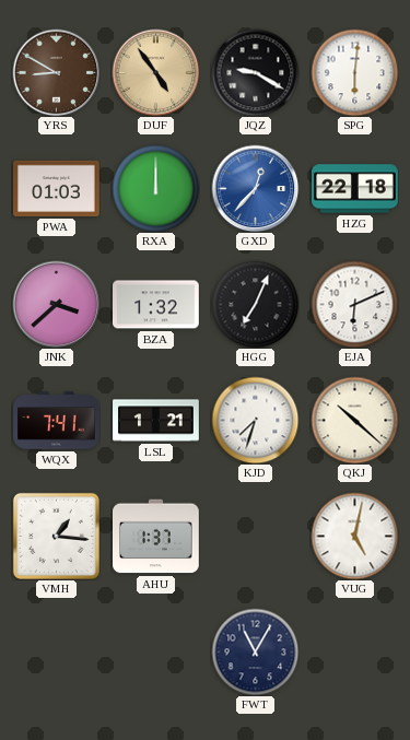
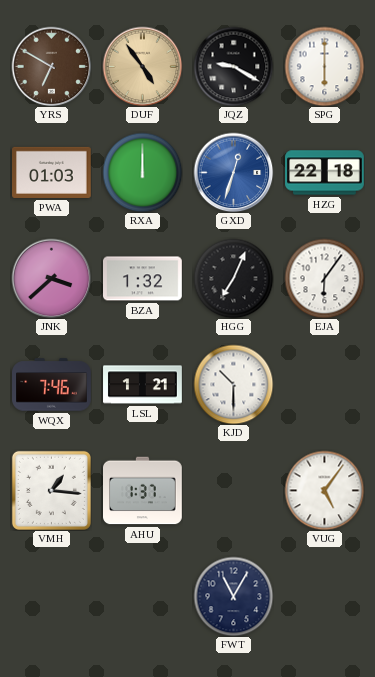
YRS: 8:50 -> 6:50
SPG: 6:01 -> 6:00
GXD: 12:37 -> 12:33
EJA: 6:11 -> 6:06
WQX: 7:41 -> 7:46
KJD: 7:33 -> 10:30
QKJ: 10:22 -> none
VUG: 5:02 -> 5:06
